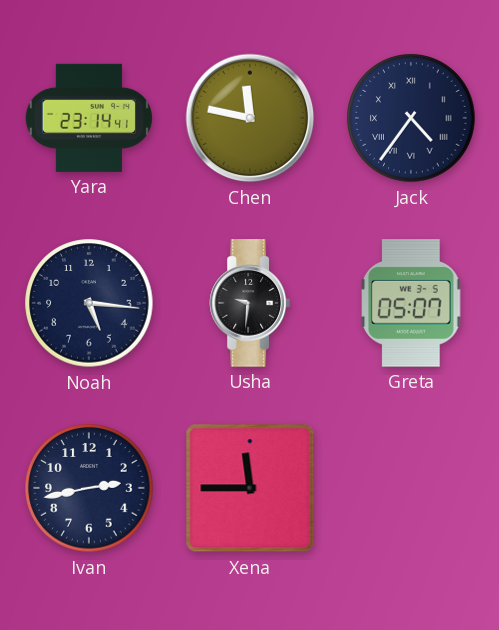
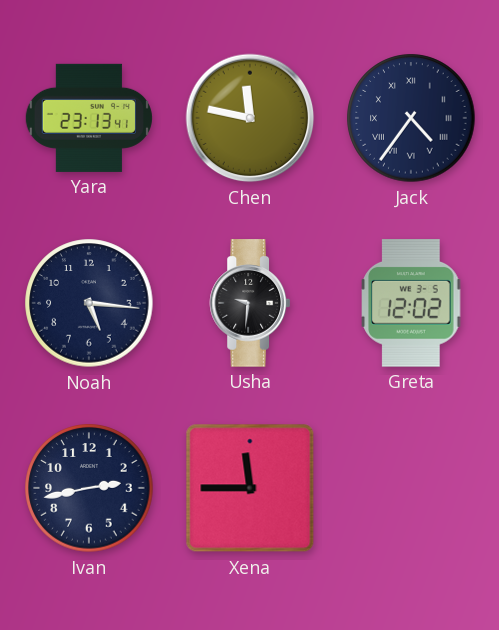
Yara: 23:14 -> 23:13
Greta: 05:07 -> 12:02
